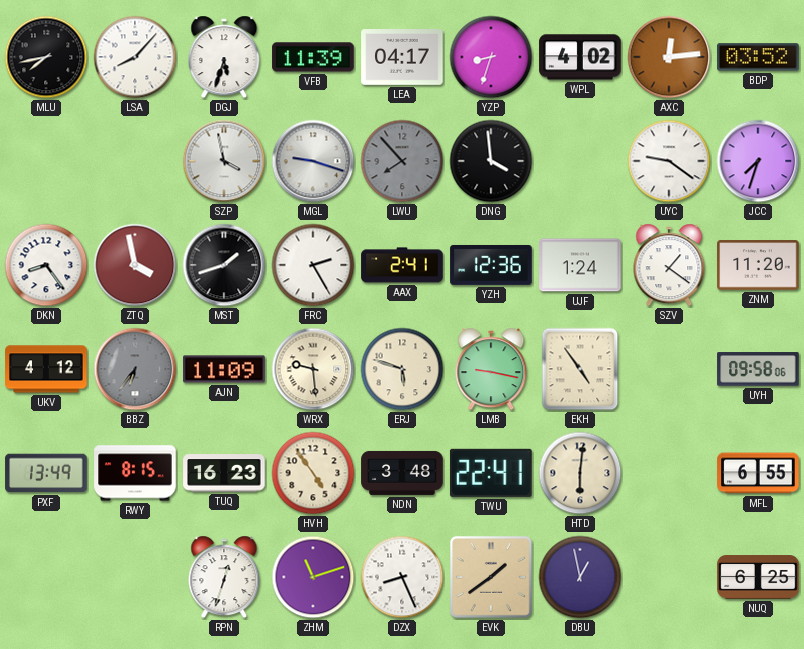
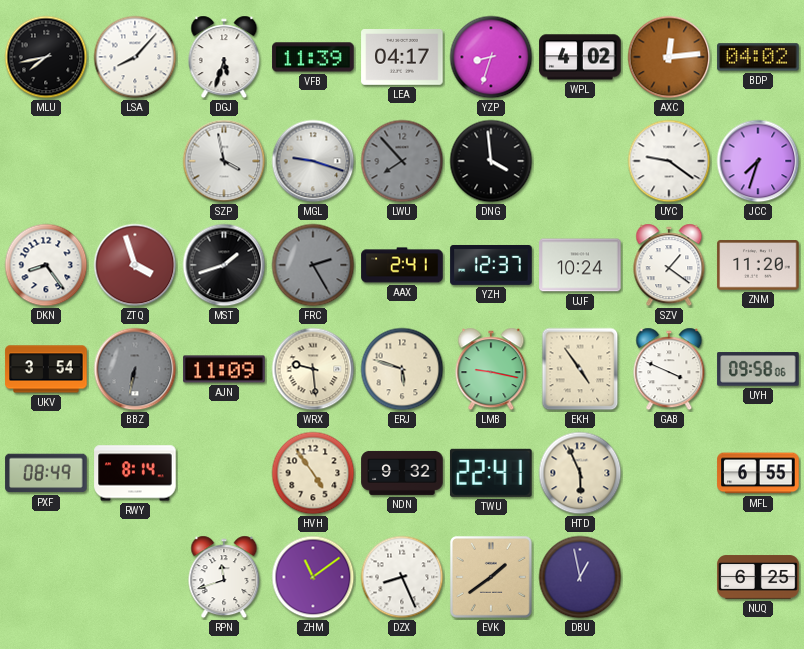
BDP: 03:52 -> 04:02
ZTQ: 3:58 -> 3:57
FRC dial: white -> grey
YZH: 12:36 -> 12:37
UJF: 1:24 -> 10:24
UKV: 4:12 -> 3:54
BBZ: 6:36 -> 6:32
GAB: none -> 3:49
PXF: 13:49 -> 08:49
RWY: 8:15 -> 8:14
TUQ: 16:23 -> none
NDN: 3:48 -> 9:32
HTD: 6:01 -> 5:56
RPN: 12:33 -> 11:42
ZHM: 11:12 -> 11:09
